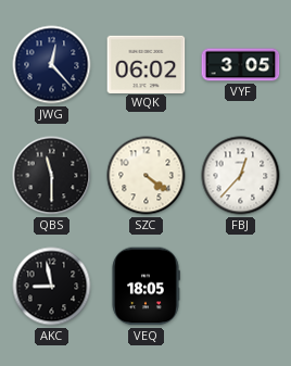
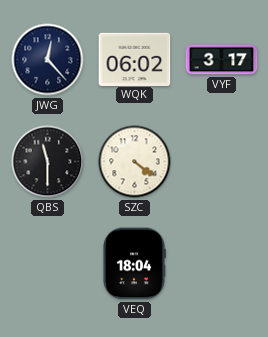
VYF: 3:05 -> 3:17
FBJ: 12:37 -> none
AKC: 8:58 -> none
VEQ: 18:05 -> 18:04
